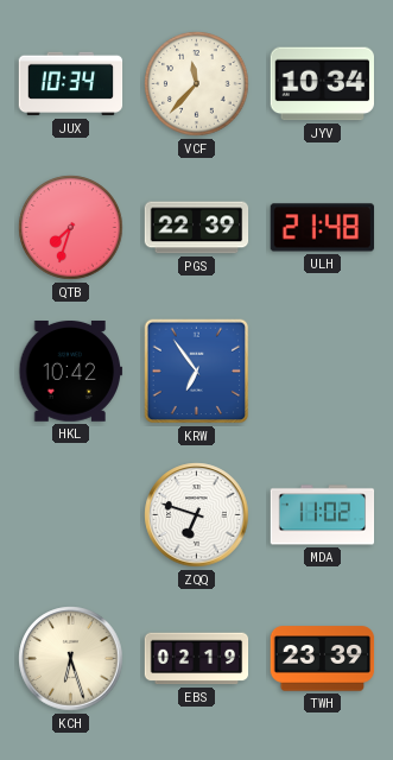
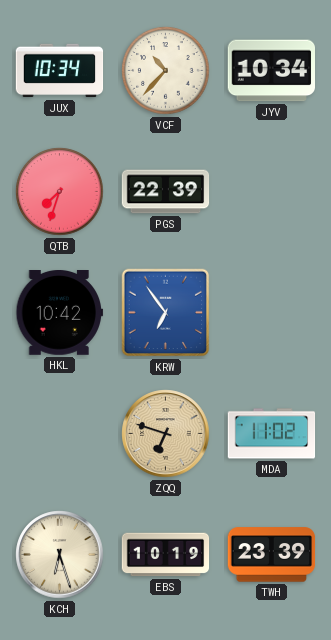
VCF: 11:37 -> 10:37
ULH: 21:48 -> none
ZQQ dial: white -> champagne
EBS: 02:19 -> 10:19
